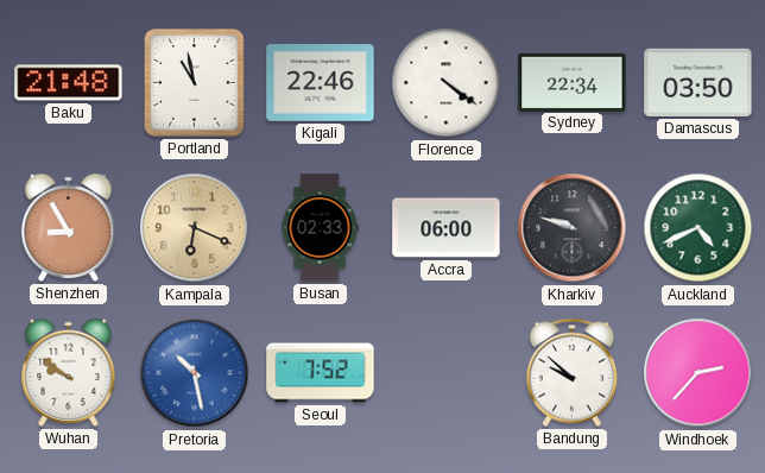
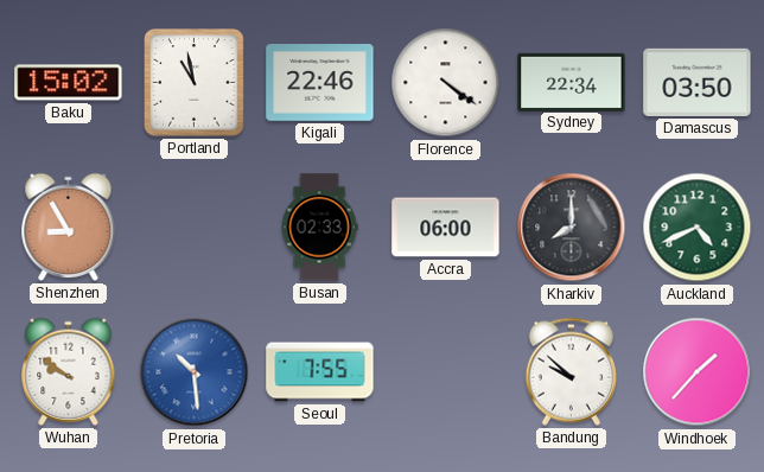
Baku: 21:48 -> 15:02
Kampala: 6:19 -> none
Kharkiv: 9:48 -> 8:00
Pretoria: 10:28 -> 10:29
Seoul: 7:52 -> 7:55
Windhoek: 2:37 -> 1:37
